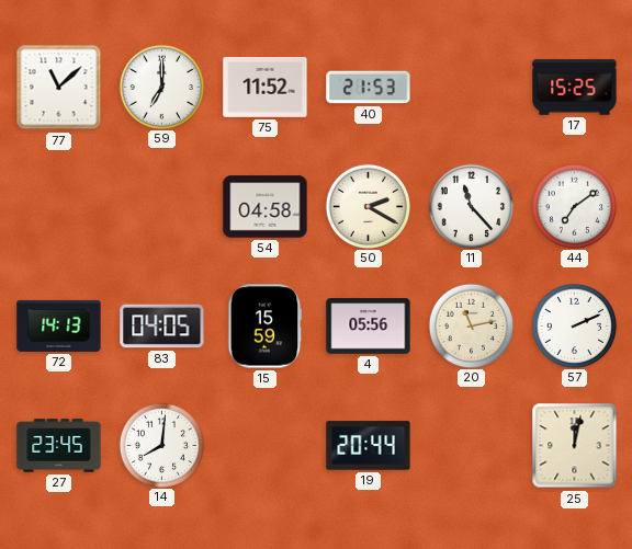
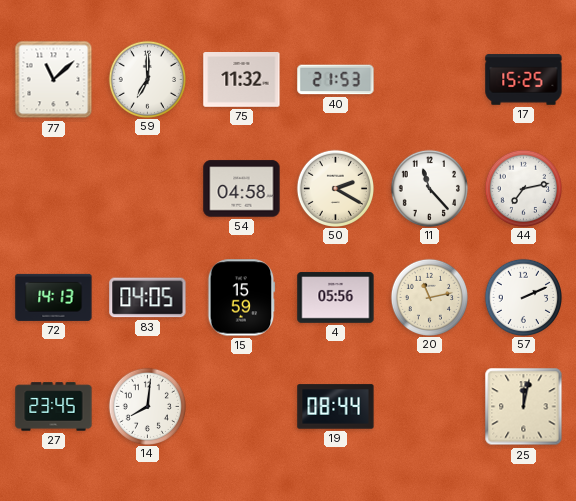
75: 11:52 -> 11:32
44: 7:09 -> 7:13
19: 20:44 -> 08:44
